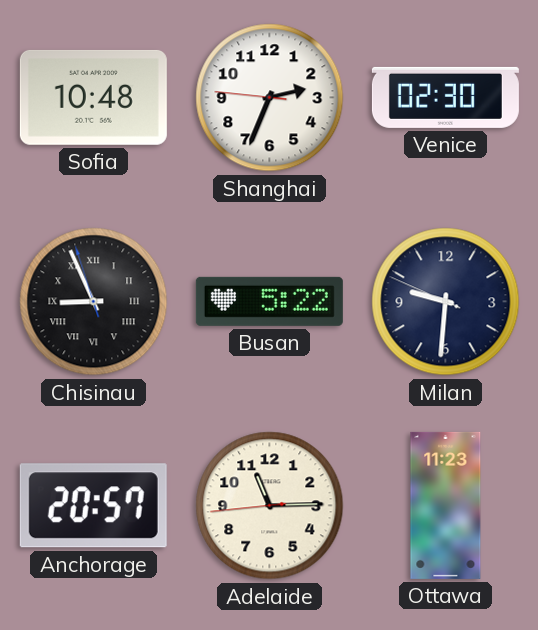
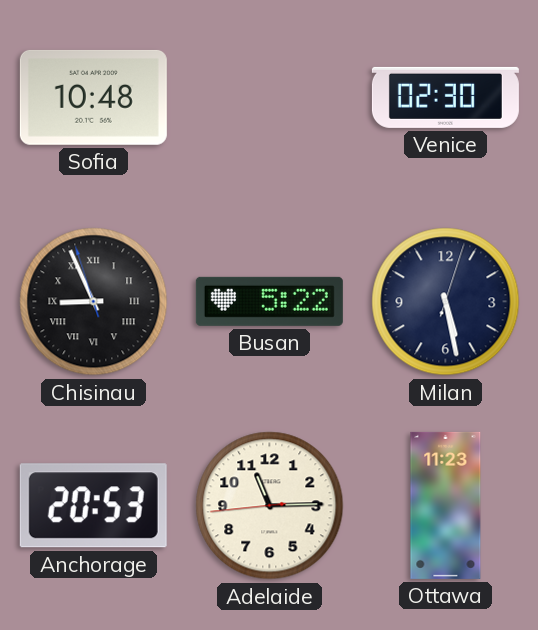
Shanghai: 2:33 -> none
Milan: 9:30 -> 5:28
Anchorage: 20:57 -> 20:53
